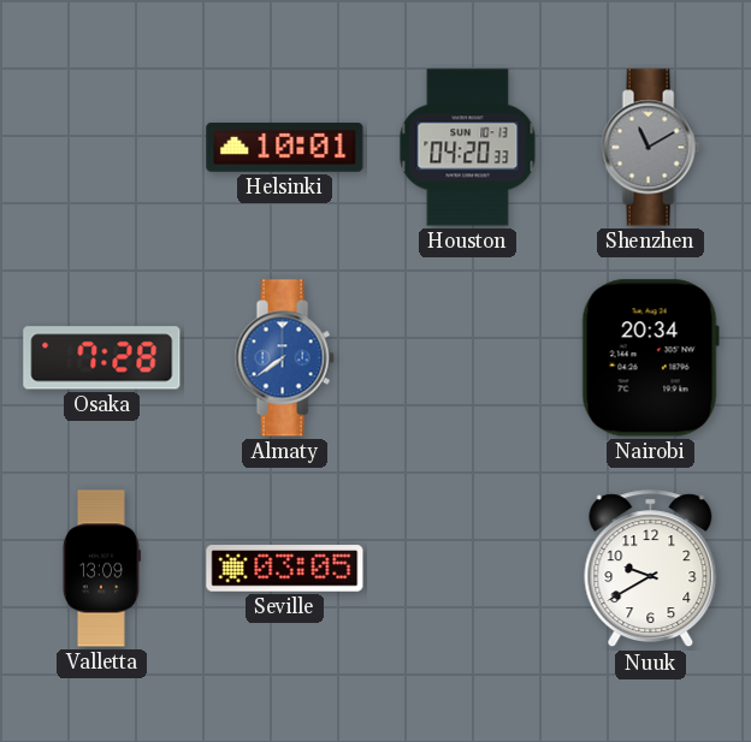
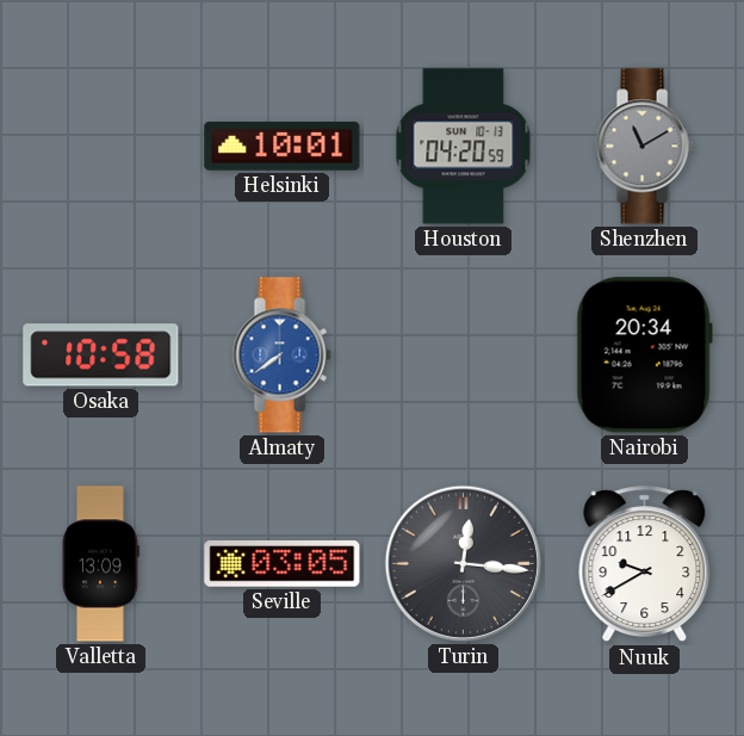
Houston: 04:20:33 -> 04:20:59
Osaka: 7:28 -> 10:58
Turin: none -> 12:16
